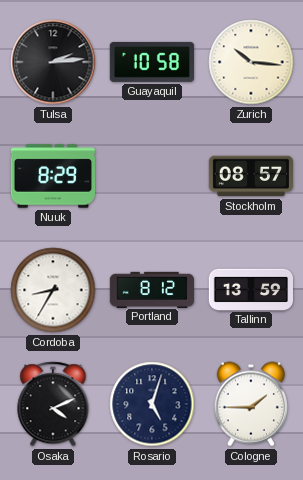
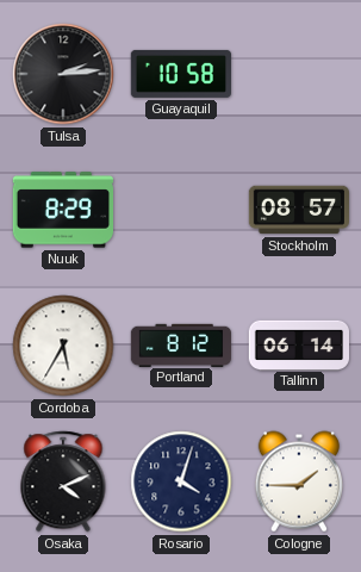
Zurich: 10:16 -> none
Cordoba: 8:35 -> 5:35
Tallinn: 13:59 -> 06:14
Rosario: 5:03 -> 4:03
